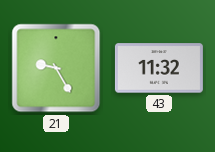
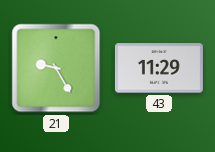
43: 11:32 -> 11:29
